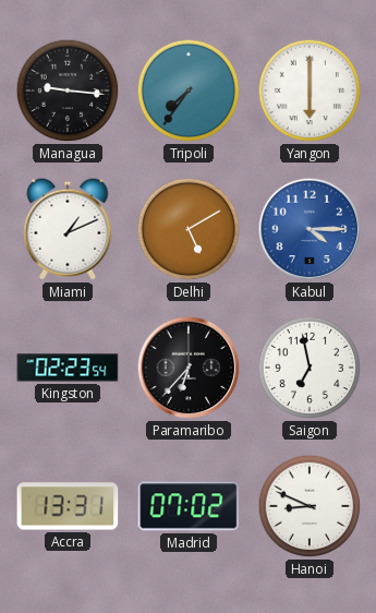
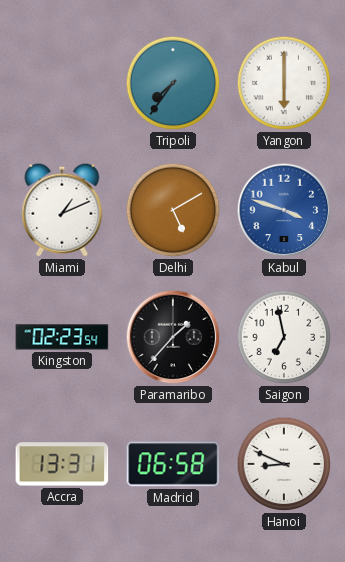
Managua: 9:16 -> none
Kabul: 4:15 -> 3:48
Paramaribo: 6:37 -> 1:37
Madrid: 07:02 -> 06:58
